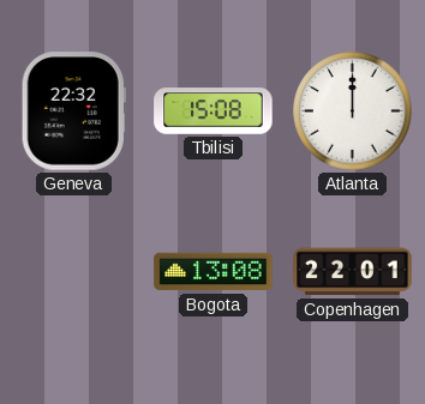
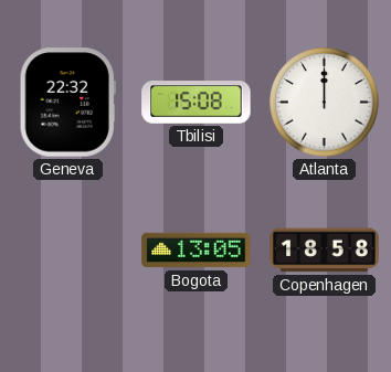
Bogota: 13:08 -> 13:05
Copenhagen: 22:01 -> 18:58
